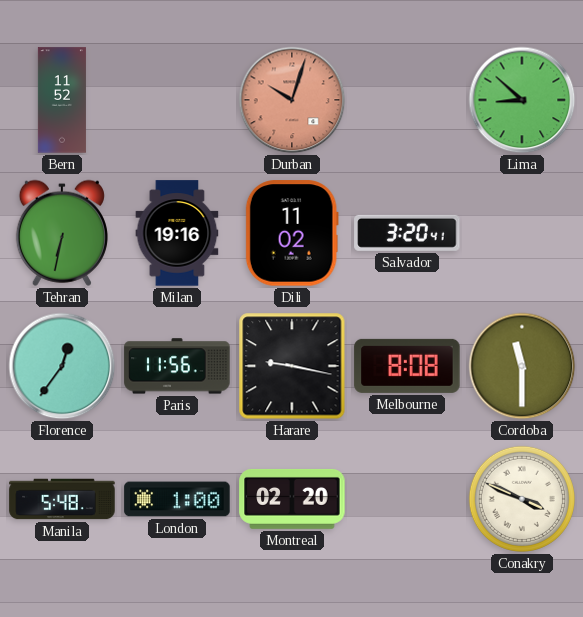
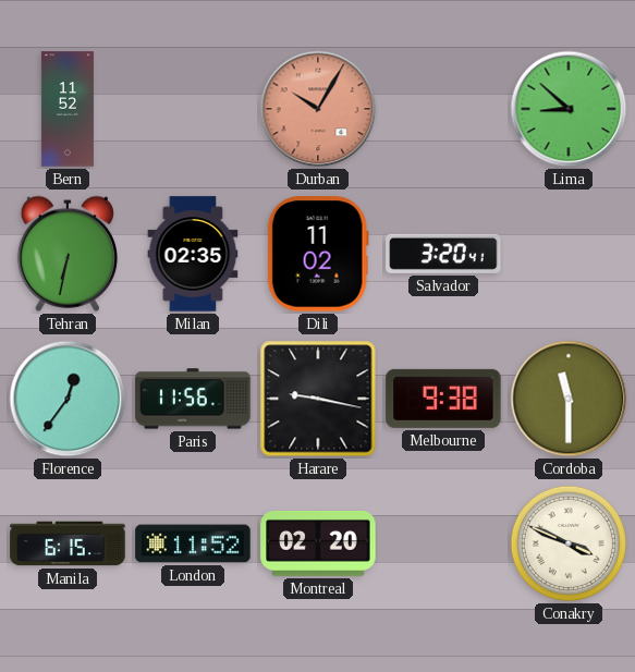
Durban: 10:03 -> 10:05
Milan: 19:16 -> 02:35
Melbourne: 8:08 -> 9:38
Manila: 5:48 -> 6:15
London: 1:00 -> 11:52
